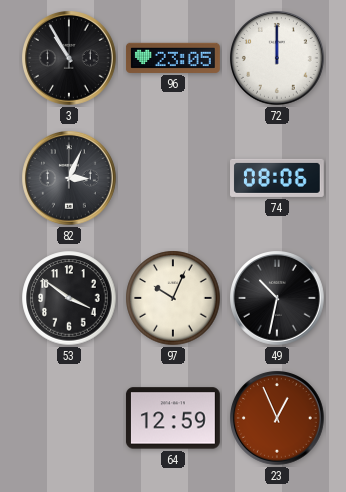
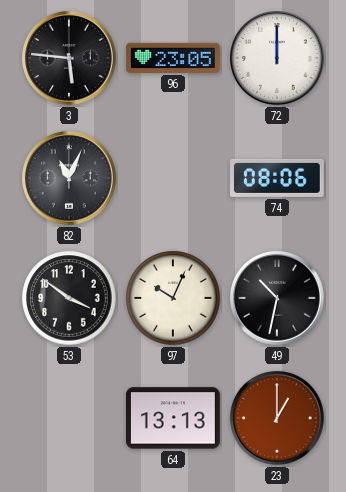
3: 10:55 -> 5:46
82: 3:04 -> 11:04
64: 12:59 -> 13:13
23: 12:56 -> 1:00
